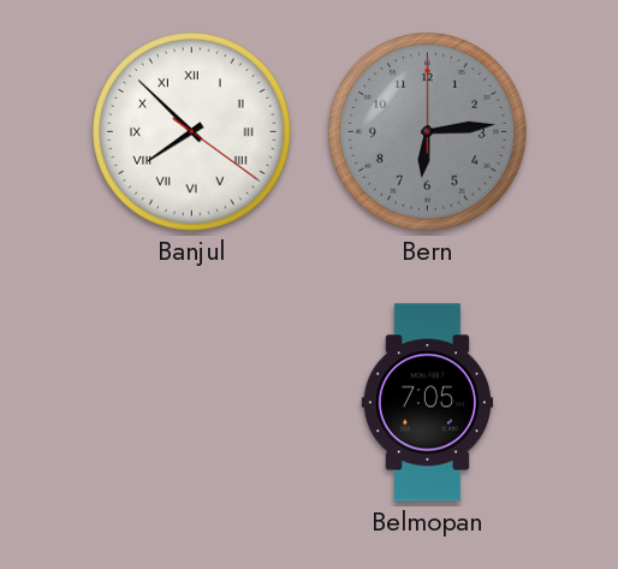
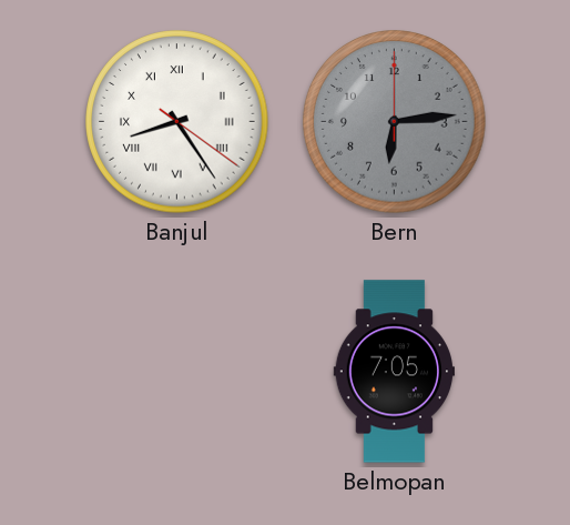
Banjul: 7:52 -> 8:24
